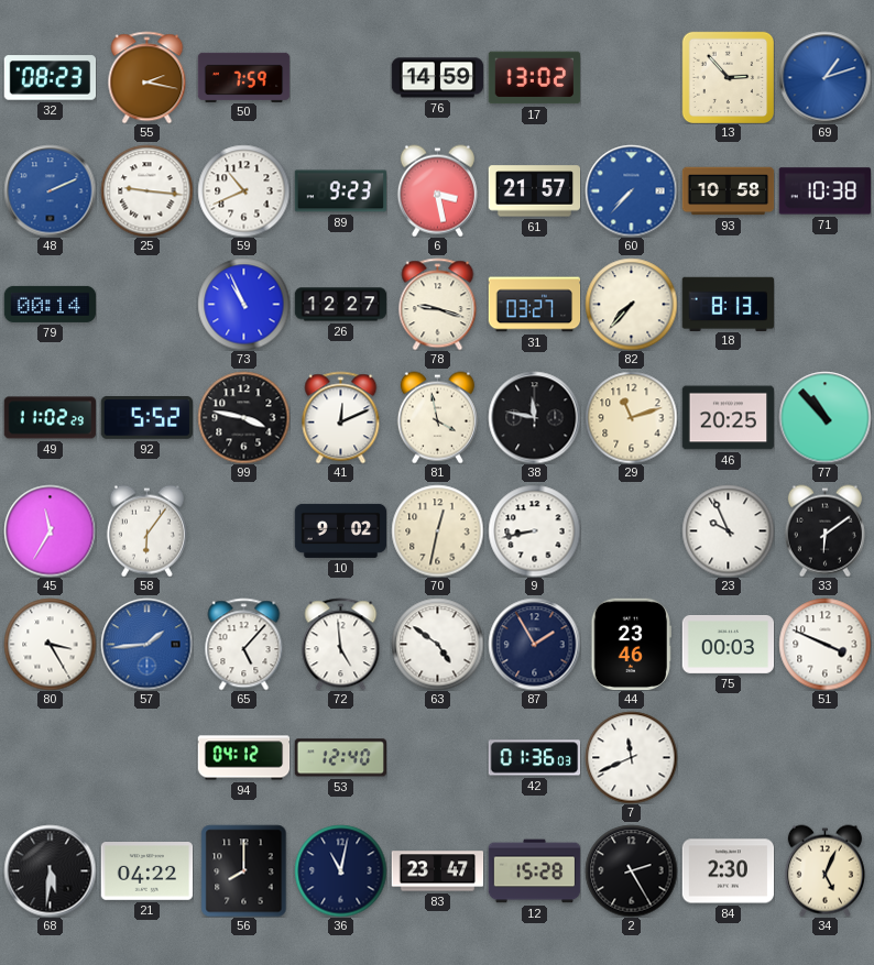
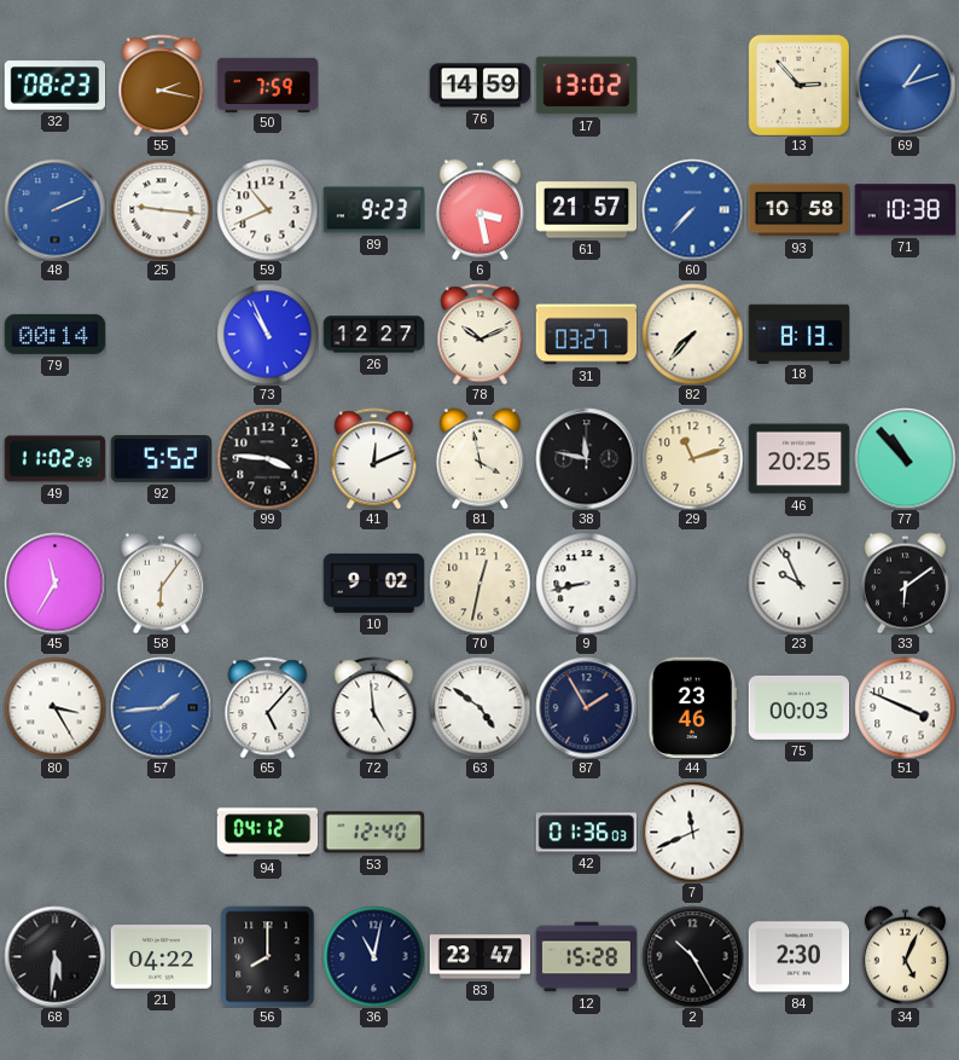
78: 9:18 -> 10:11
99: 3:47 -> 3:46
2: 2:25 -> 10:25
